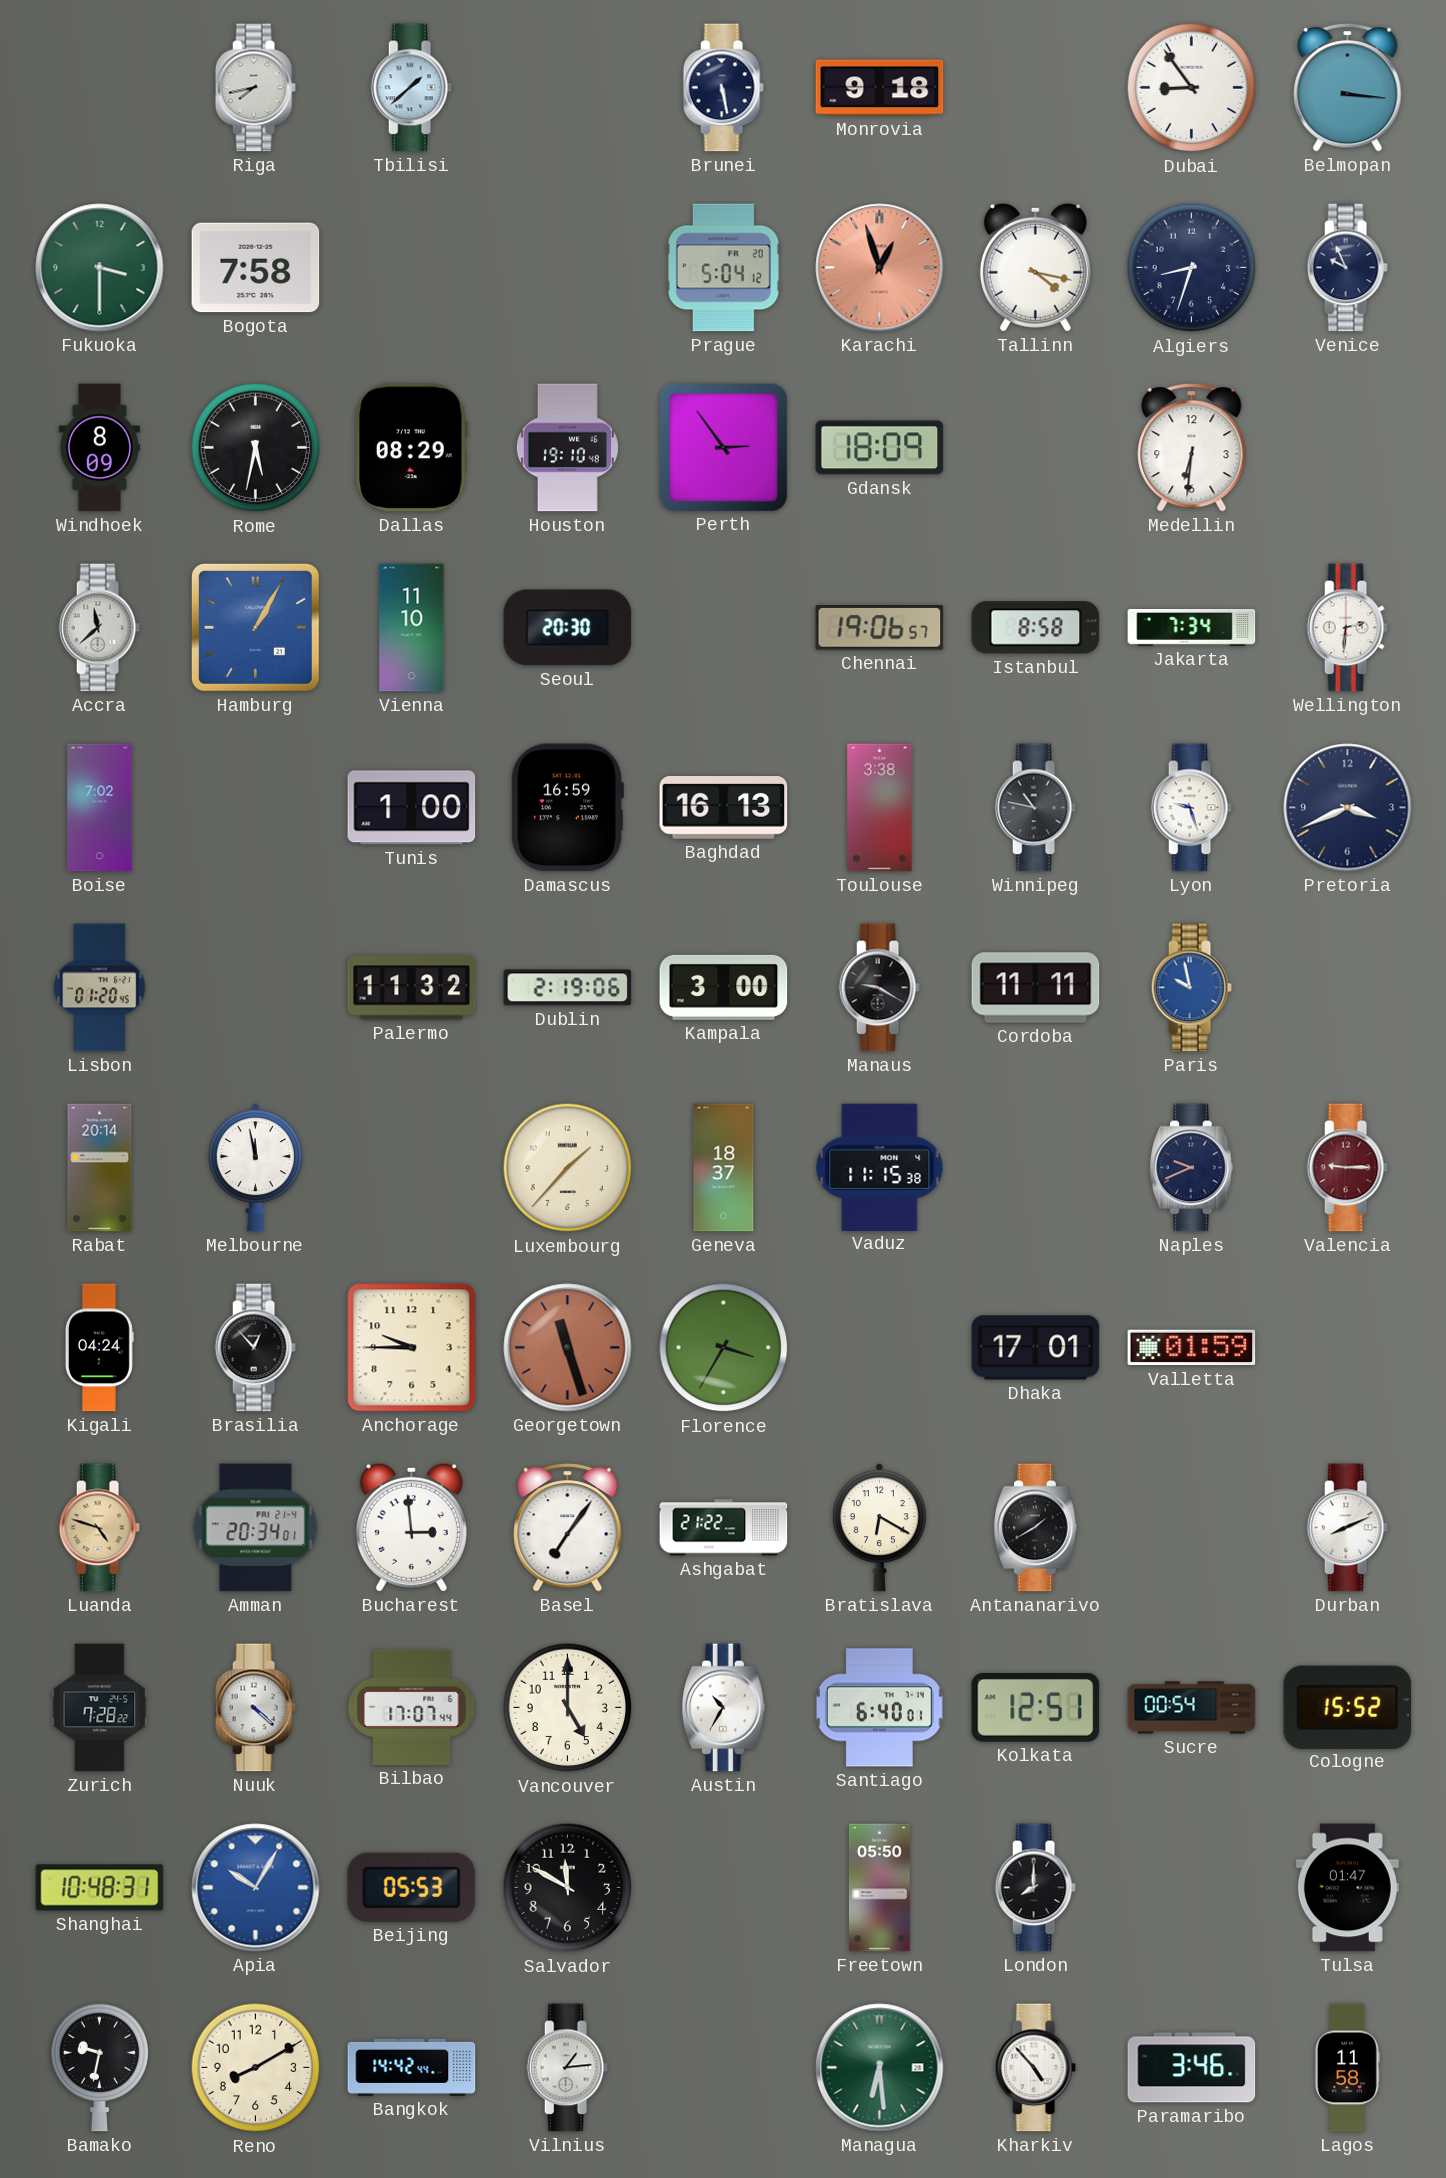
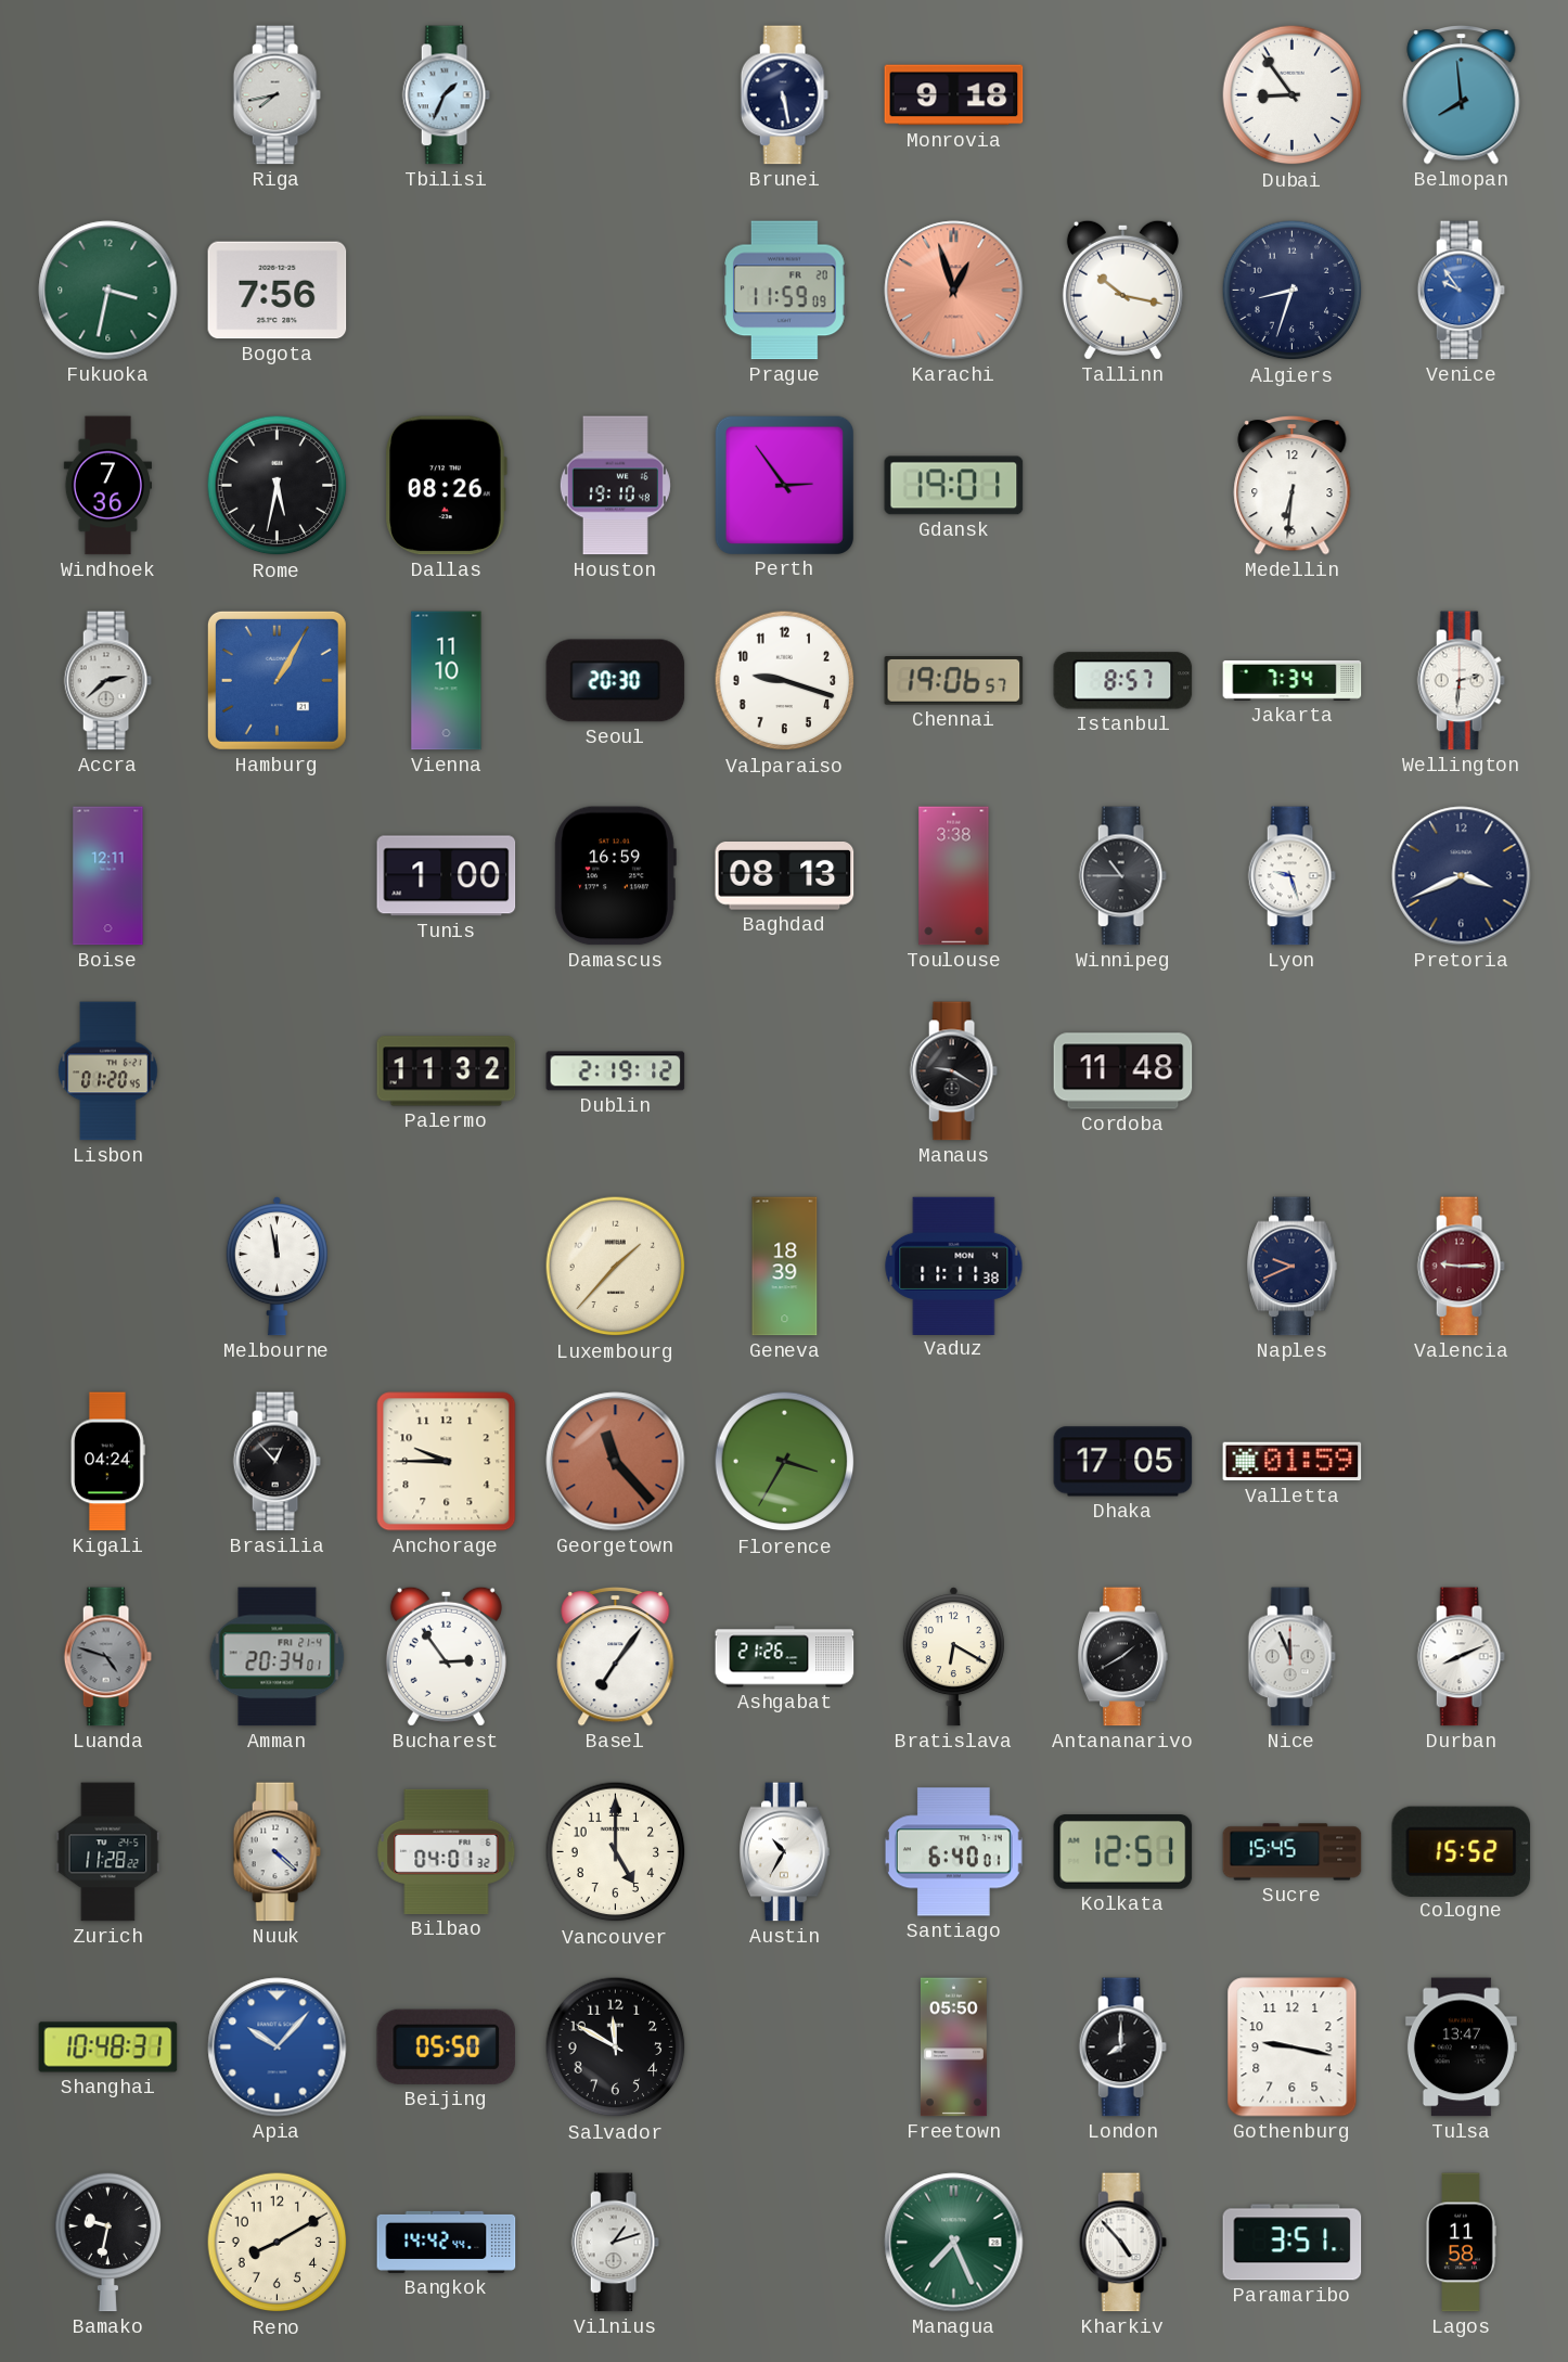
Tbilisi: 1:38 -> 1:34
Belmopan: 3:16 -> 7:59
Fukuoka: 3:30 -> 3:32
Bogota: 7:58 -> 7:56
Prague: 5:04 -> 11:59
Tallinn: 4:17 -> 10:17
Venice: 9:56 -> 9:54
Venice dial: navy -> blue
Windhoek: 8:09 -> 7:36
Dallas: 08:29 -> 08:26
Gdansk: 18:09 -> 19:01
Accra: 11:38 -> 2:38
Valparaiso: none -> 9:18
Istanbul: 8:58 -> 8:57
Boise: 7:02 -> 12:11
Baghdad: 16:13 -> 08:13
Winnipeg: 10:47 -> 10:45
Dublin: 2:19:06 -> 2:19:12
Kampala: 3:00 -> none
Cordoba: 11:11 -> 11:48
Paris: 9:58 -> none
Rabat: 20:14 -> none
Geneva: 18:37 -> 18:39
Vaduz: 11:15 -> 11:11
Georgetown: 11:27 -> 11:23
Dhaka: 17:01 -> 17:05
Luanda dial: champagne -> grey
Bucharest: 2:59 -> 2:54
Ashgabat: 21:22 -> 21:26
Nice: none -> 11:56
Zurich: 7:28 -> 11:28
Bilbao: 17:07 -> 04:01
Sucre: 00:54 -> 15:45
Apia: 10:05 -> 10:07
Beijing: 05:53 -> 05:50
Gothenburg: none -> 9:17
Tulsa: 01:47 -> 13:47
Vilnius: 1:14 -> 1:12
Managua: 6:29 -> 7:26
Paramaribo: 3:46 -> 3:51
